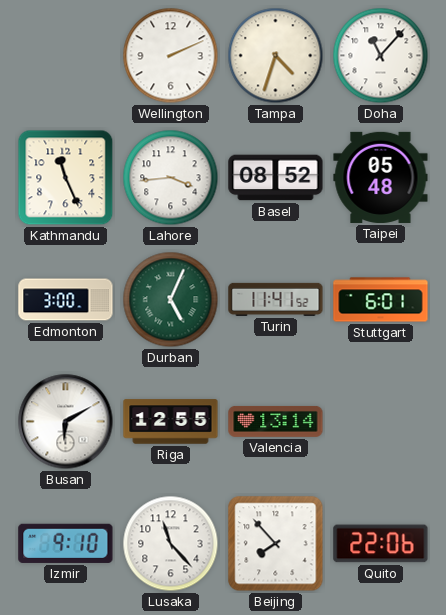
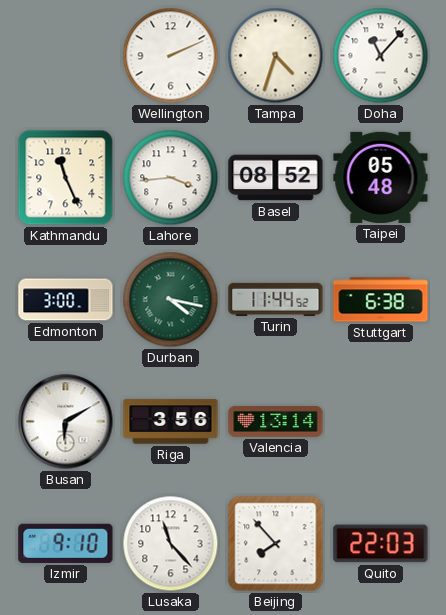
Durban: 5:04 -> 4:17
Turin: 11:41 -> 11:44
Stuttgart: 6:01 -> 6:38
Riga: 12:55 -> 3:56
Quito: 22:06 -> 22:03
